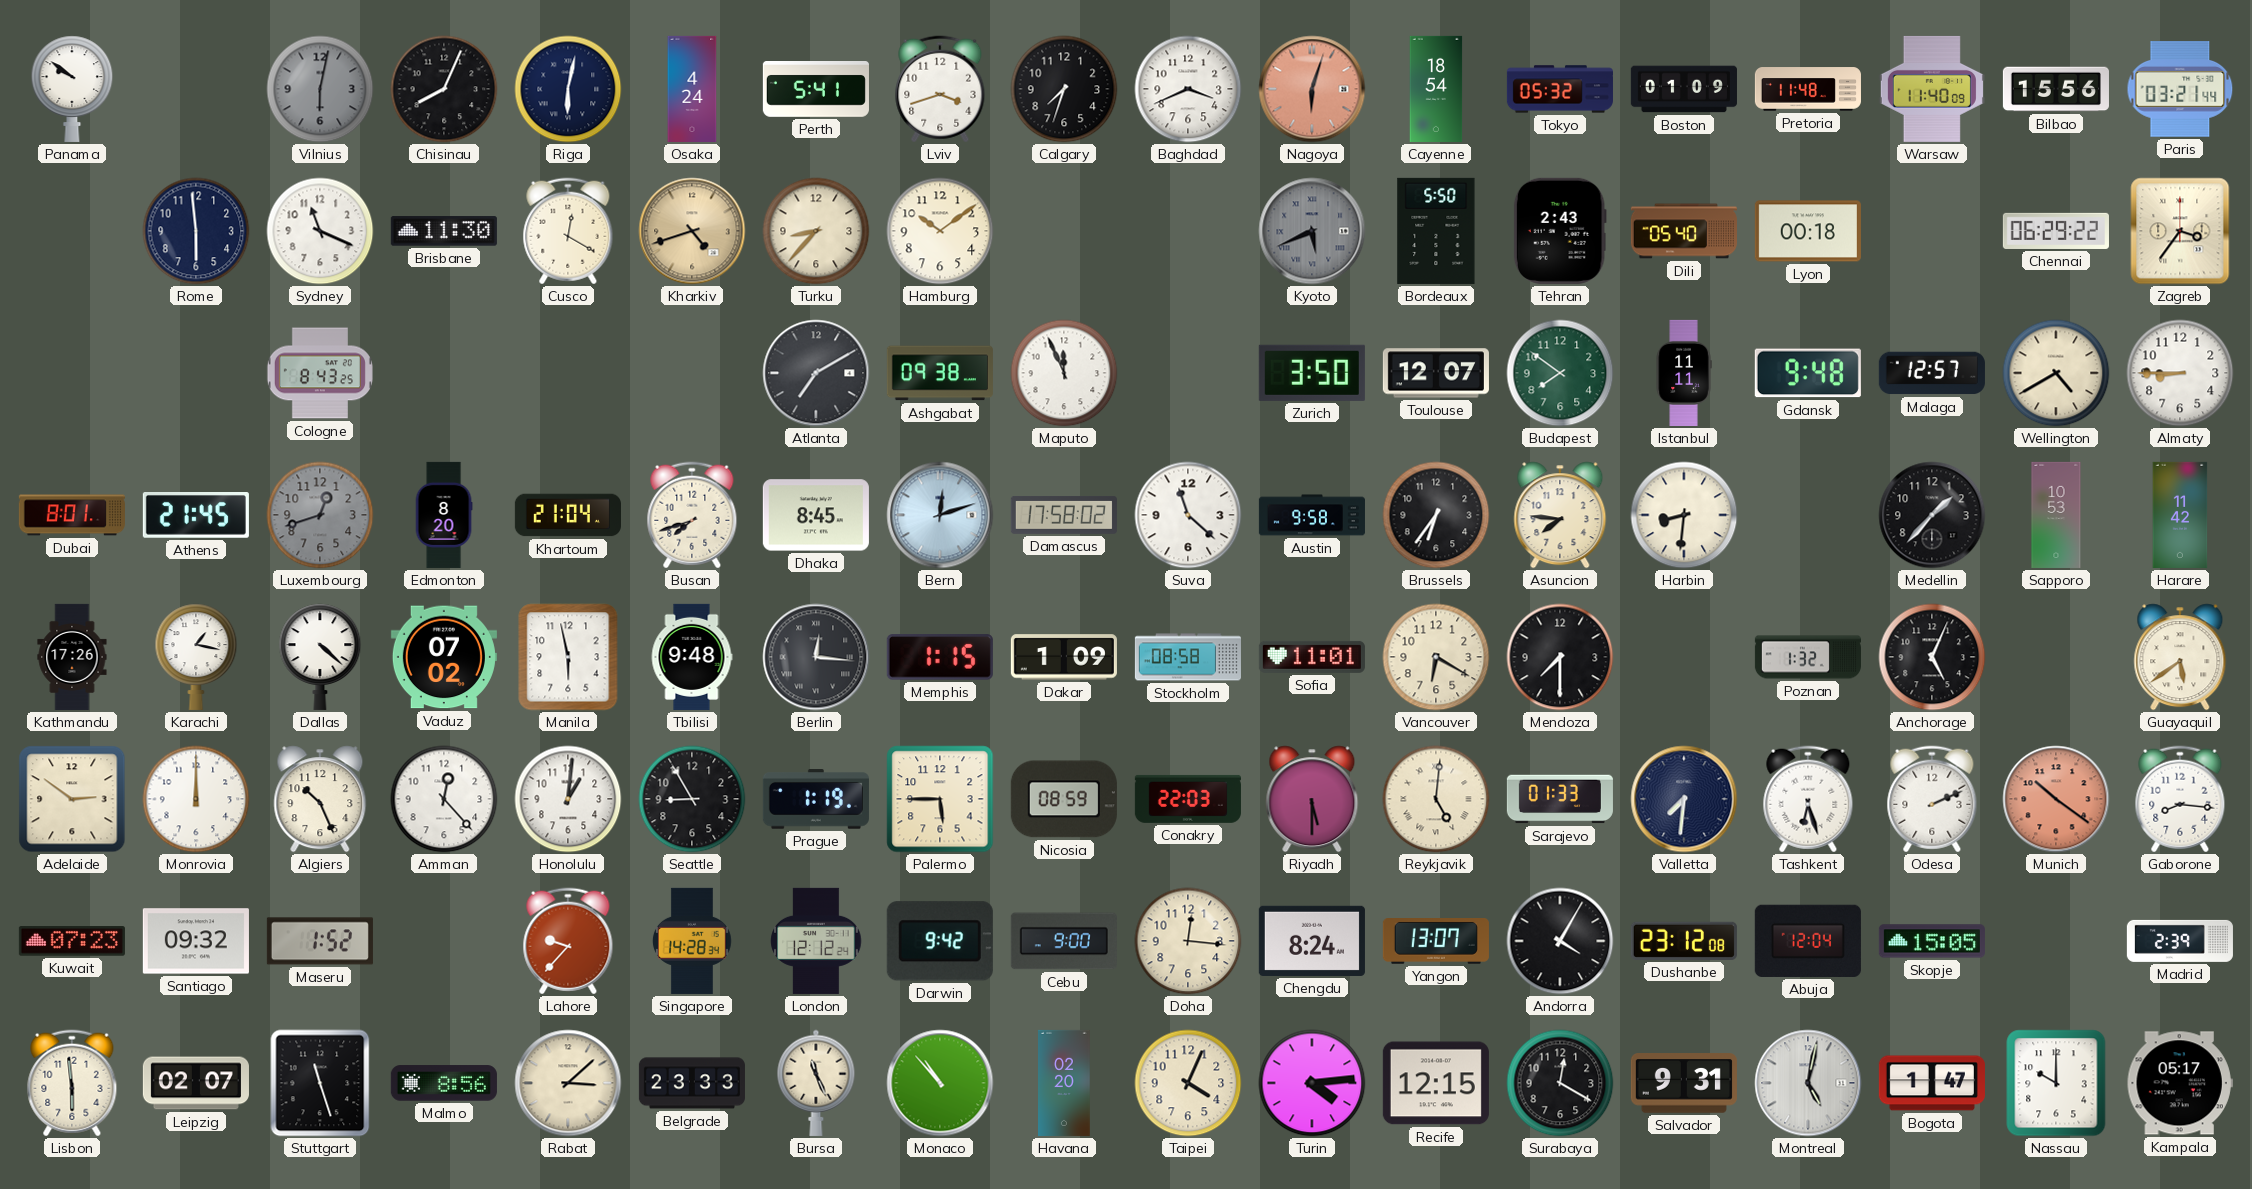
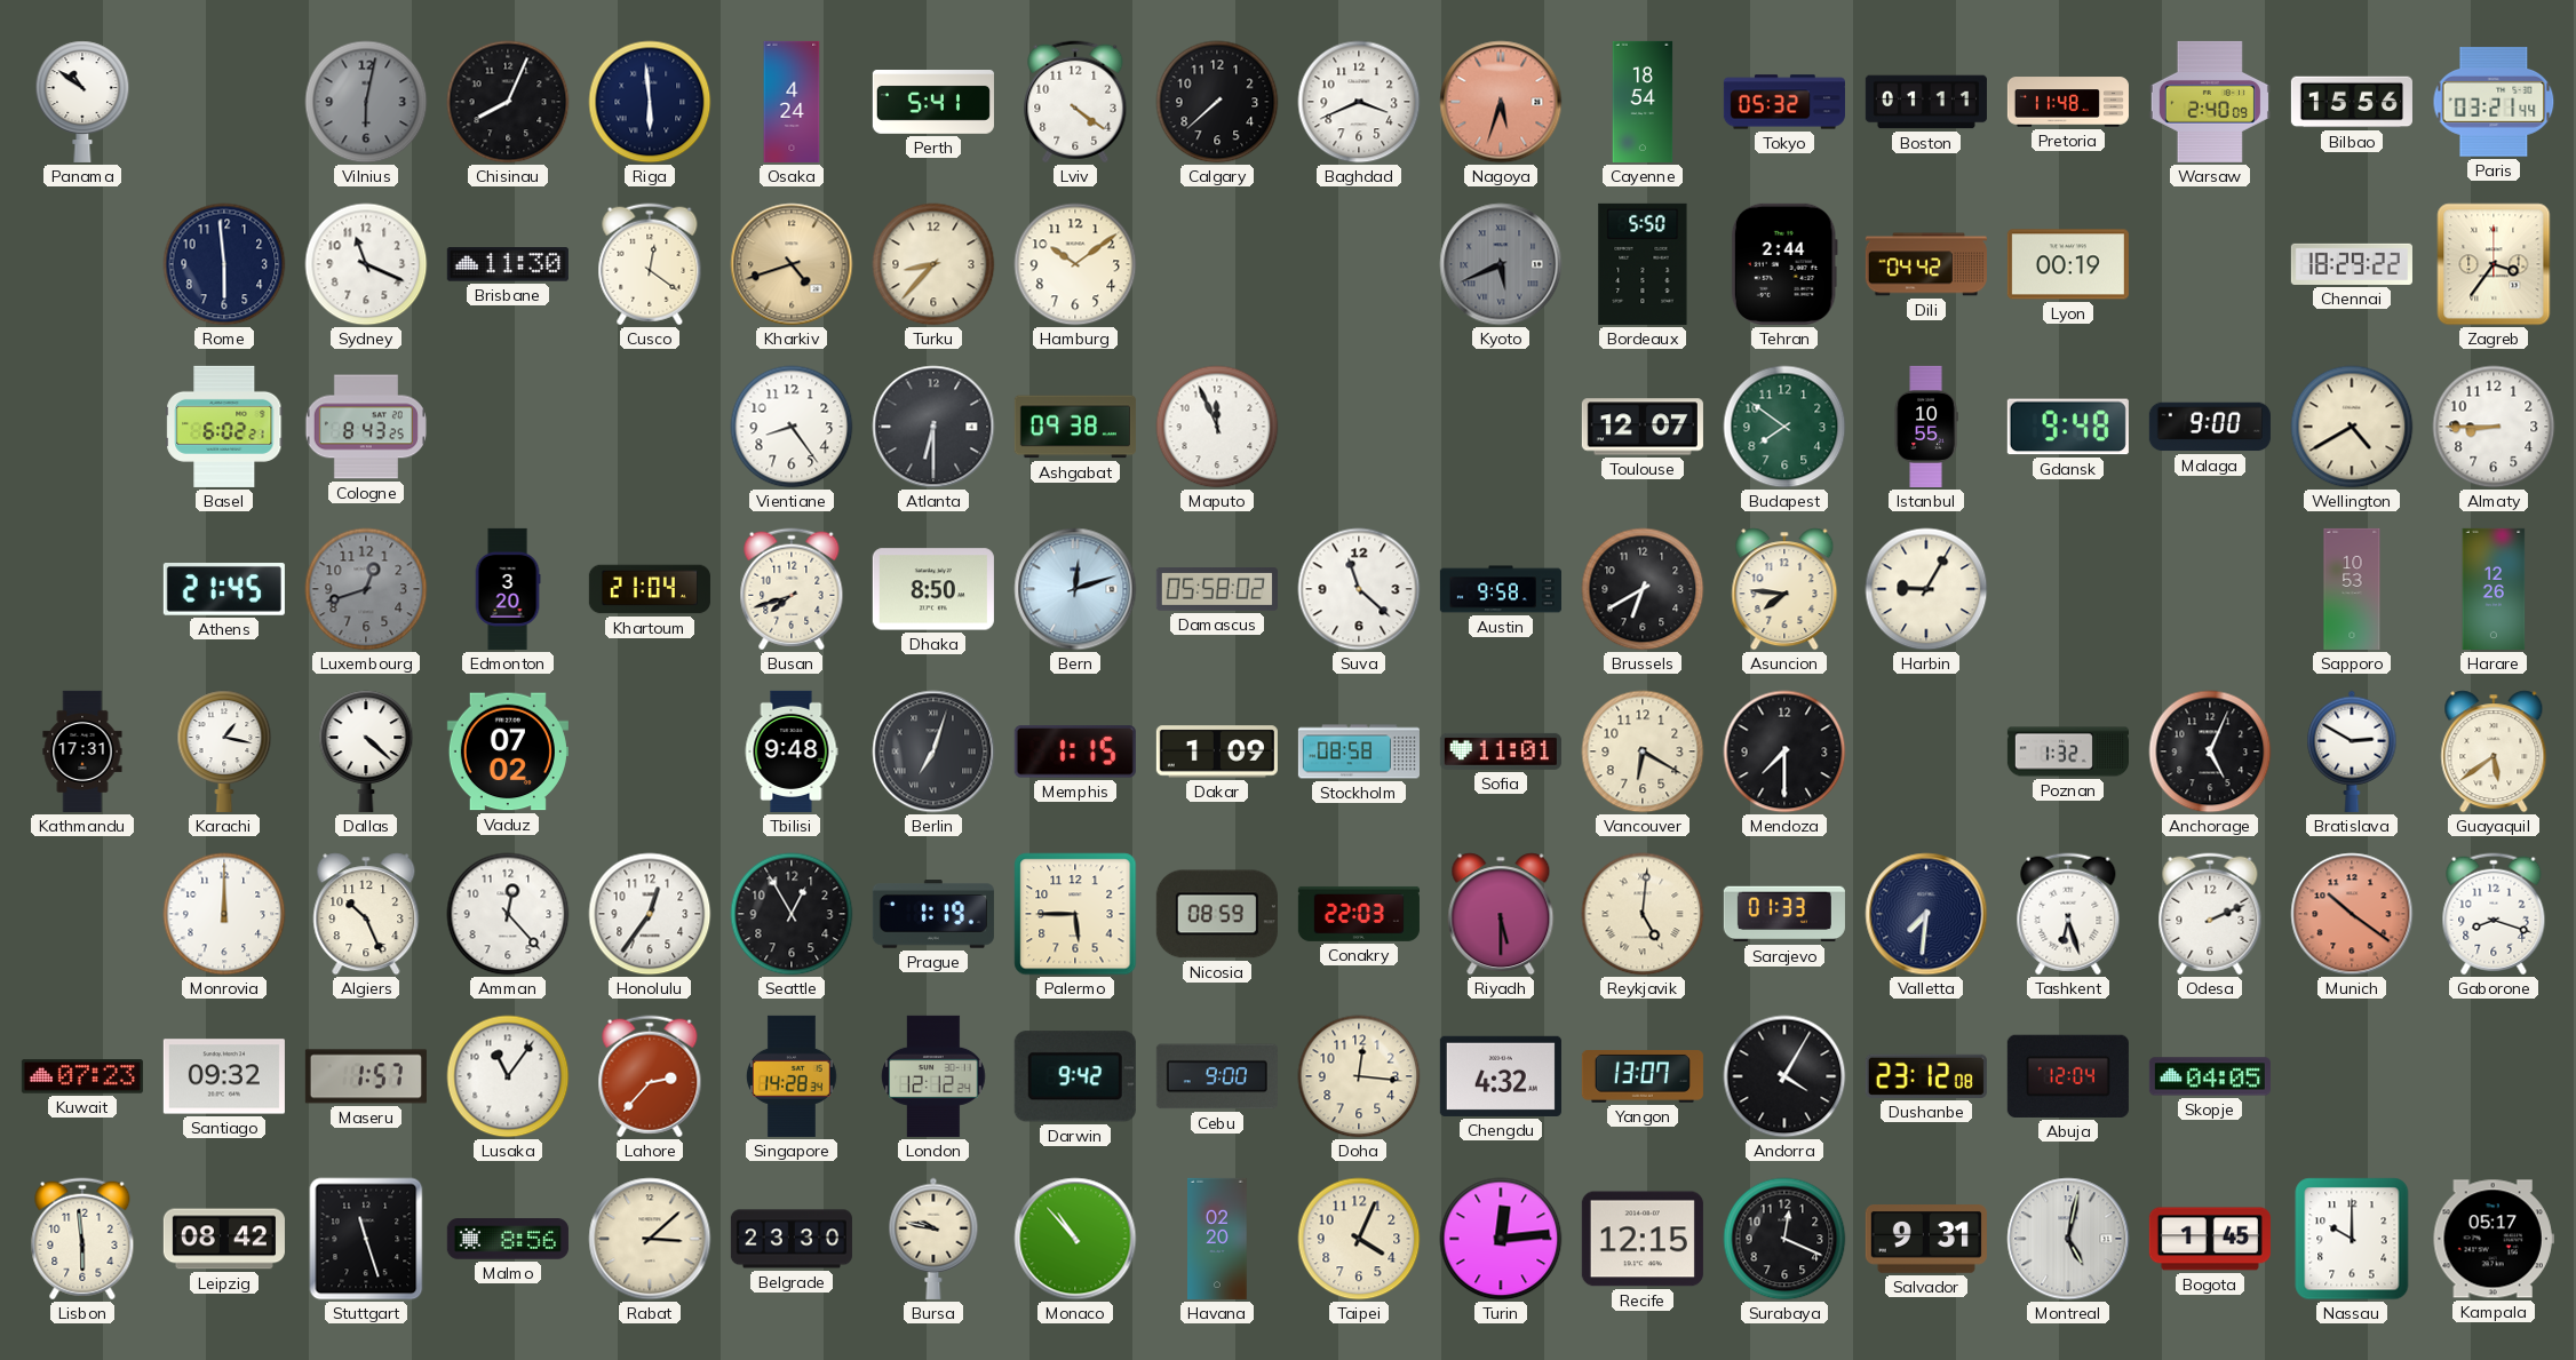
Panama: 9:51 -> 10:51
Riga: 6:02 -> 5:59
Lviv: 3:42 -> 4:21
Calgary: 7:33 -> 7:38
Nagoya: 6:03 -> 5:33
Boston: 01:09 -> 01:11
Warsaw: 11:40 -> 2:40
Cusco: 12:20 -> 12:21
Tehran: 2:43 -> 2:44
Dili: 05:40 -> 04:42
Lyon: 00:18 -> 00:19
Chennai: 06:29 -> 18:29
Basel: none -> 6:02
Vientiane: none -> 8:24
Atlanta: 7:10 -> 6:30
Zurich: 3:50 -> none
Istanbul: 11:11 -> 10:55
Malaga: 12:57 -> 9:00
Dubai: 8:01 -> none
Edmonton: 8:20 -> 3:20
Dhaka: 8:45 -> 8:50
Damascus: 17:58 -> 05:58
Brussels: 6:36 -> 6:40
Harbin: 8:31 -> 9:05
Medellin: 1:37 -> none
Harare: 11:42 -> 12:26
Kathmandu: 17:26 -> 17:31
Manila: 5:58 -> none
Berlin: 12:16 -> 7:03
Bratislava: none -> 2:50
Adelaide: 2:51 -> none
Honolulu: 1:01 -> 12:36
Seattle: 8:55 -> 12:55
Gaborone: 8:16 -> 8:18
Maseru: 1:52 -> 1:57
Lusaka: none -> 11:06
Lahore: 9:37 -> 2:37
Chengdu: 8:24 -> 4:32
Skopje: 15:05 -> 04:05
Madrid: 2:39 -> none
Leipzig: 02:07 -> 08:42
Belgrade: 23:33 -> 23:30
Bursa: 11:26 -> 9:47
Turin: 4:14 -> 12:14
Surabaya: 12:20 -> 12:19
Bogota: 1:47 -> 1:45
